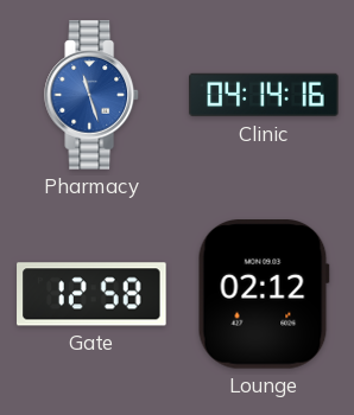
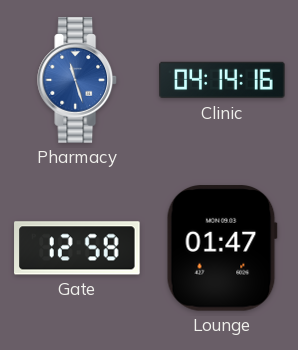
Lounge: 02:12 -> 01:47
